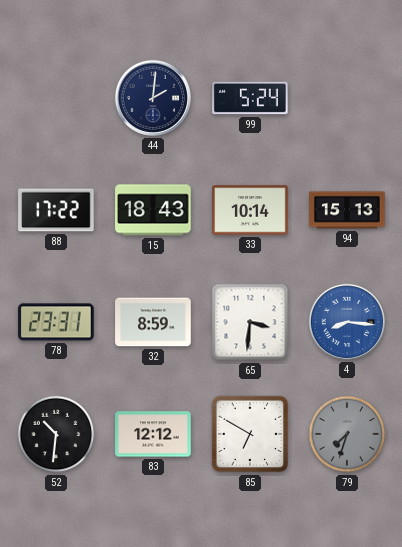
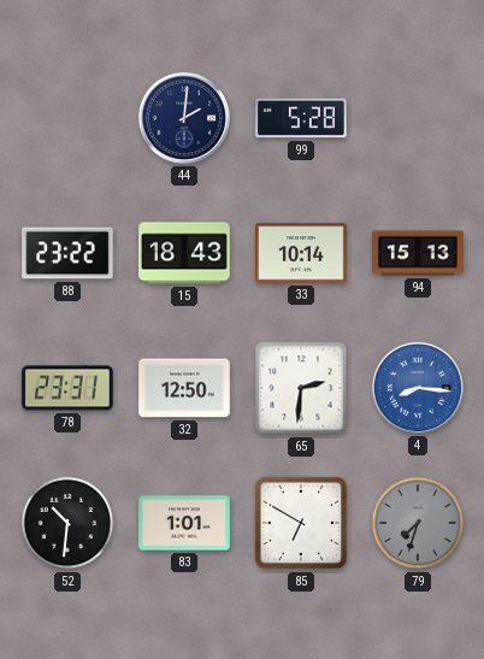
99: 5:24 -> 5:28
88: 17:22 -> 23:22
32: 8:59 -> 12:50
65: 3:31 -> 2:31
83: 12:12 -> 1:01
